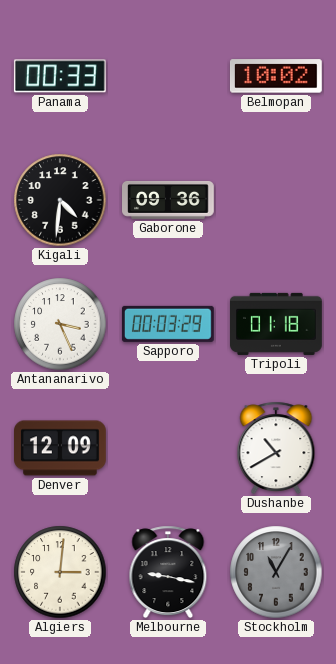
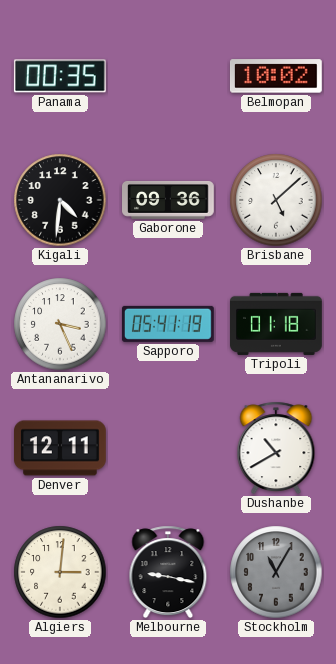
Panama: 00:33 -> 00:35
Brisbane: none -> 5:08
Sapporo: 00:03 -> 05:41
Denver: 12:09 -> 12:11
